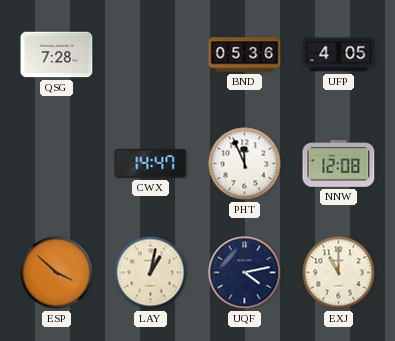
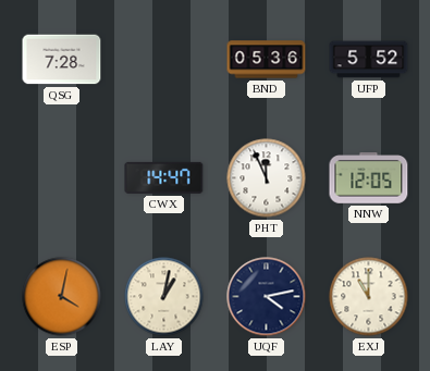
UFP: 4:05 -> 5:52
NNW: 12:08 -> 12:05
ESP: 3:52 -> 4:02
